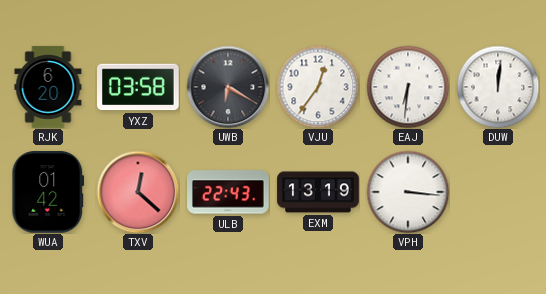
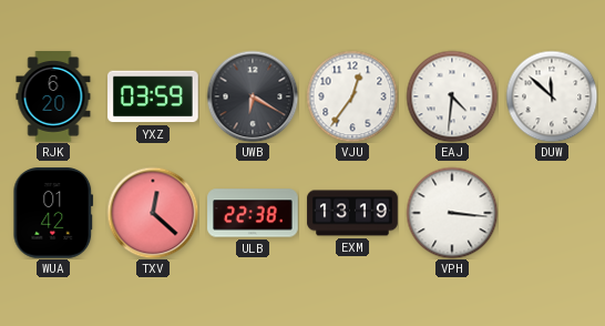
YXZ: 03:58 -> 03:59
EAJ: 6:31 -> 4:31
DUW: 12:01 -> 11:52
ULB: 22:43 -> 22:38
